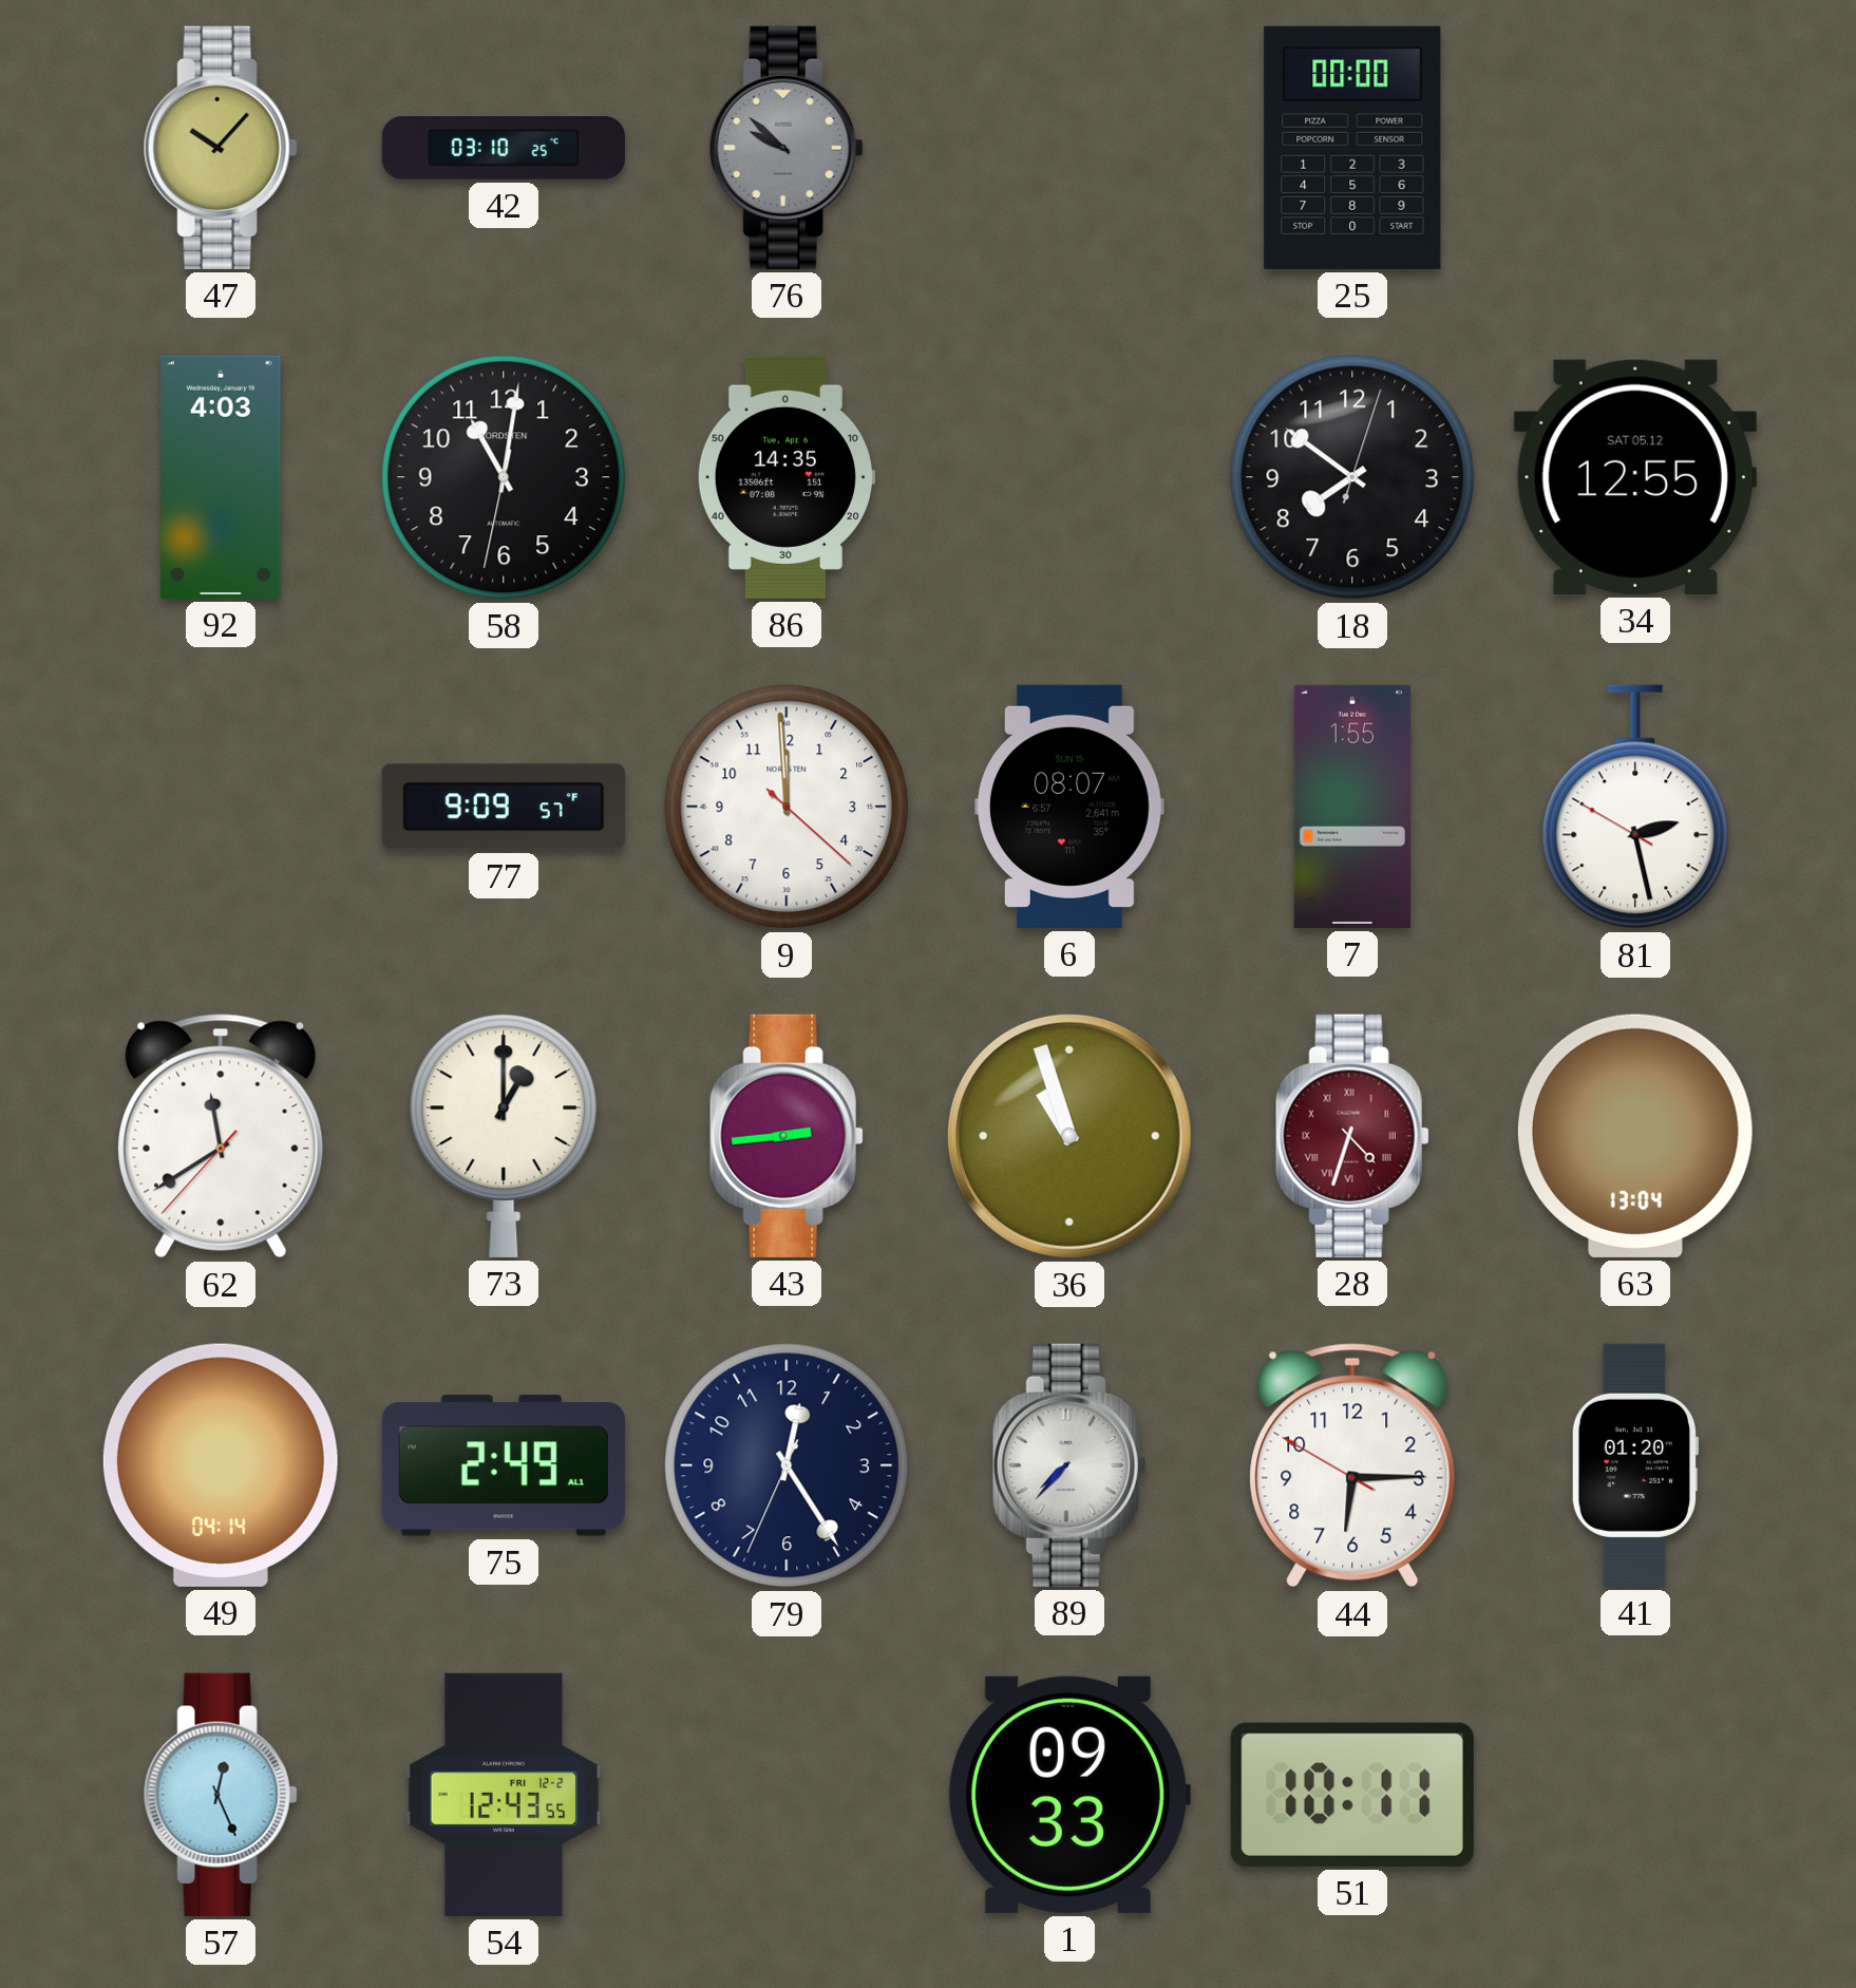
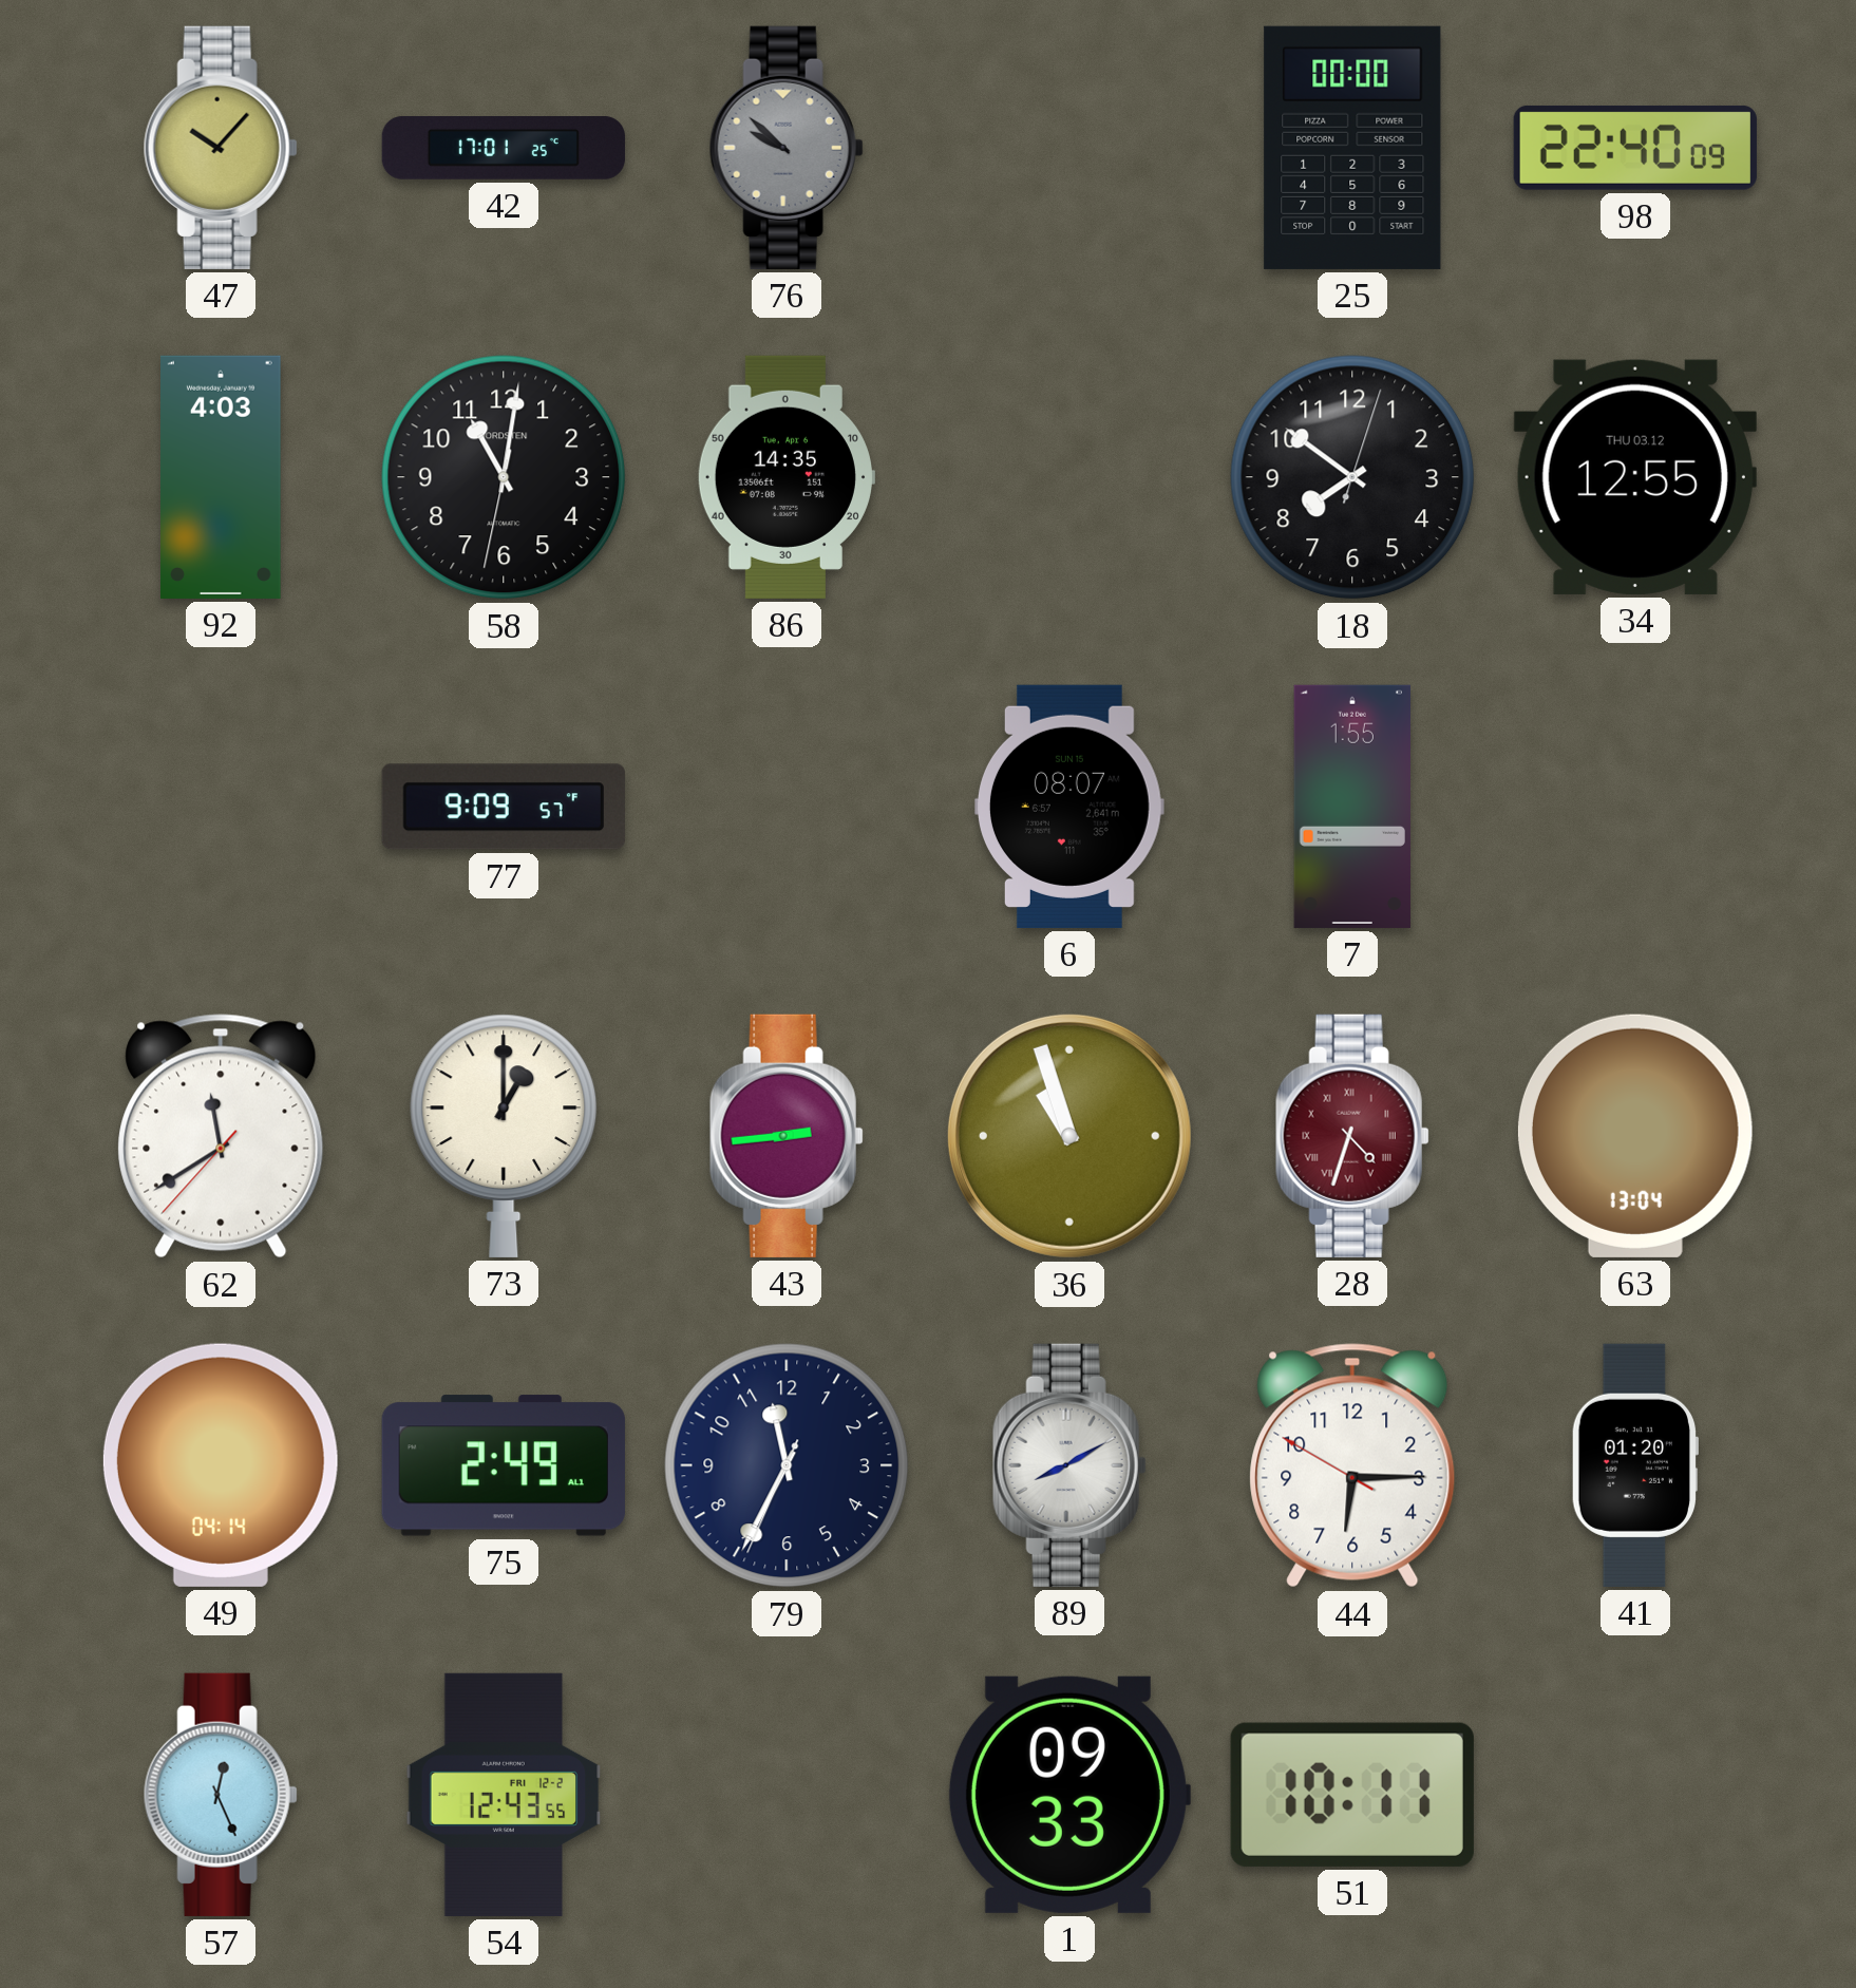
42: 03:10 -> 17:01
98: none -> 22:40
34 date: SAT 05.12 -> THU 03.12
9: 11:59 -> none
81: 2:27 -> none
79: 12:24 -> 11:34
89: 7:37 -> 8:10
